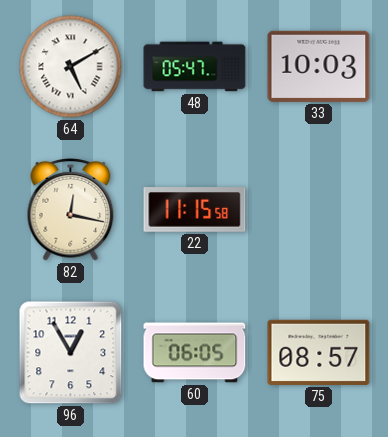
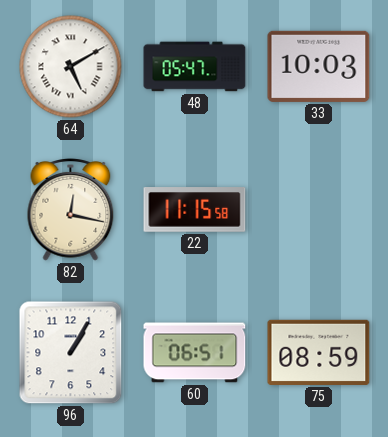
96: 12:55 -> 1:05
60: 06:05 -> 06:51
75: 08:57 -> 08:59
